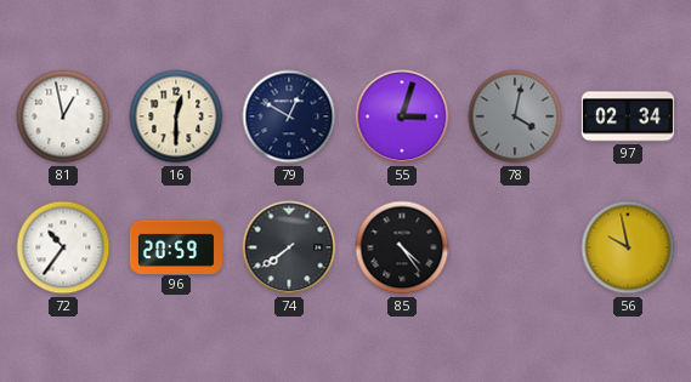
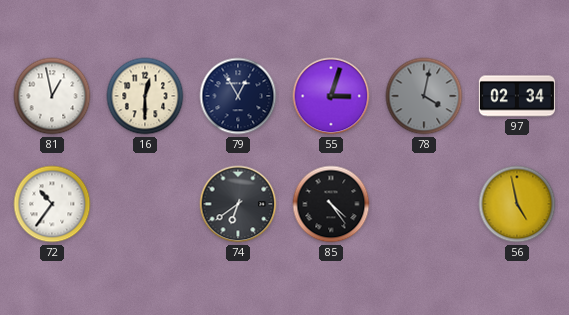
79: 12:50 -> 12:55
96: 20:59 -> none
74: 7:39 -> 6:39
56: 9:58 -> 4:58
